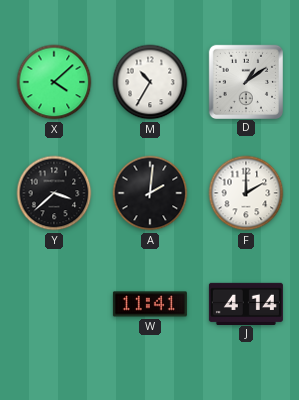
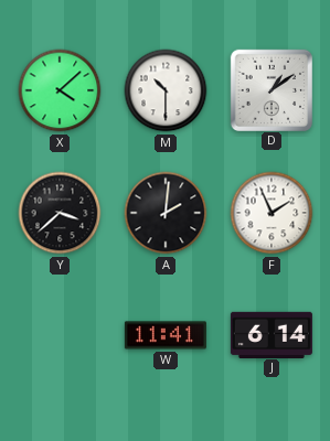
M: 10:35 -> 10:30
F: 2:00 -> 1:56
J: 4:14 -> 6:14
